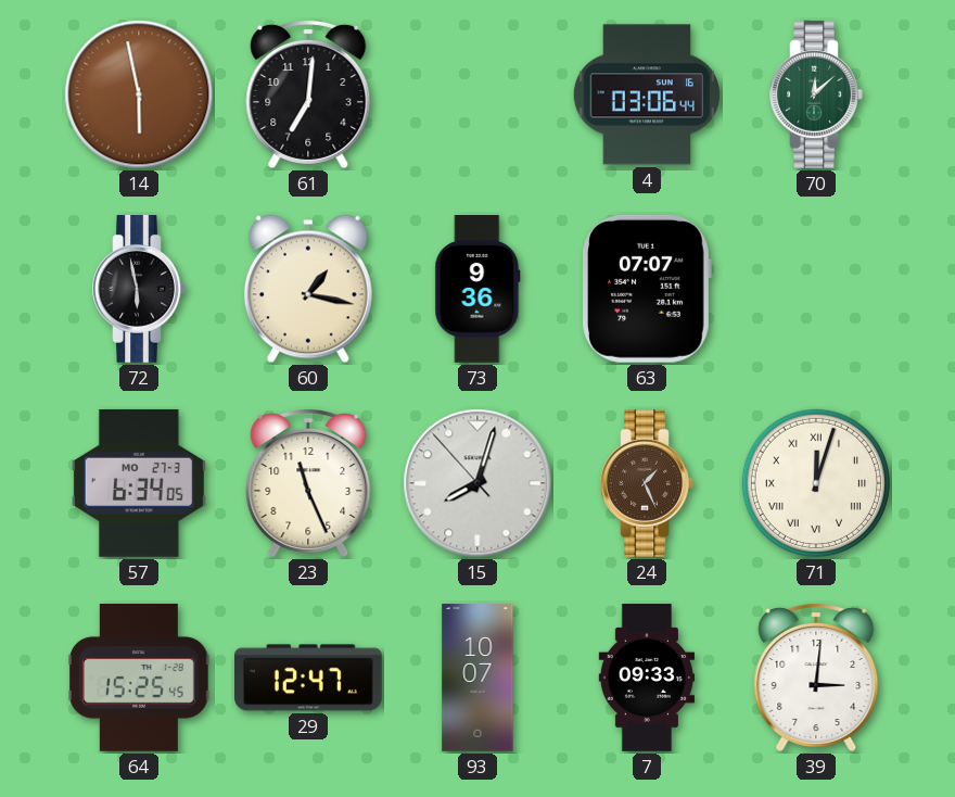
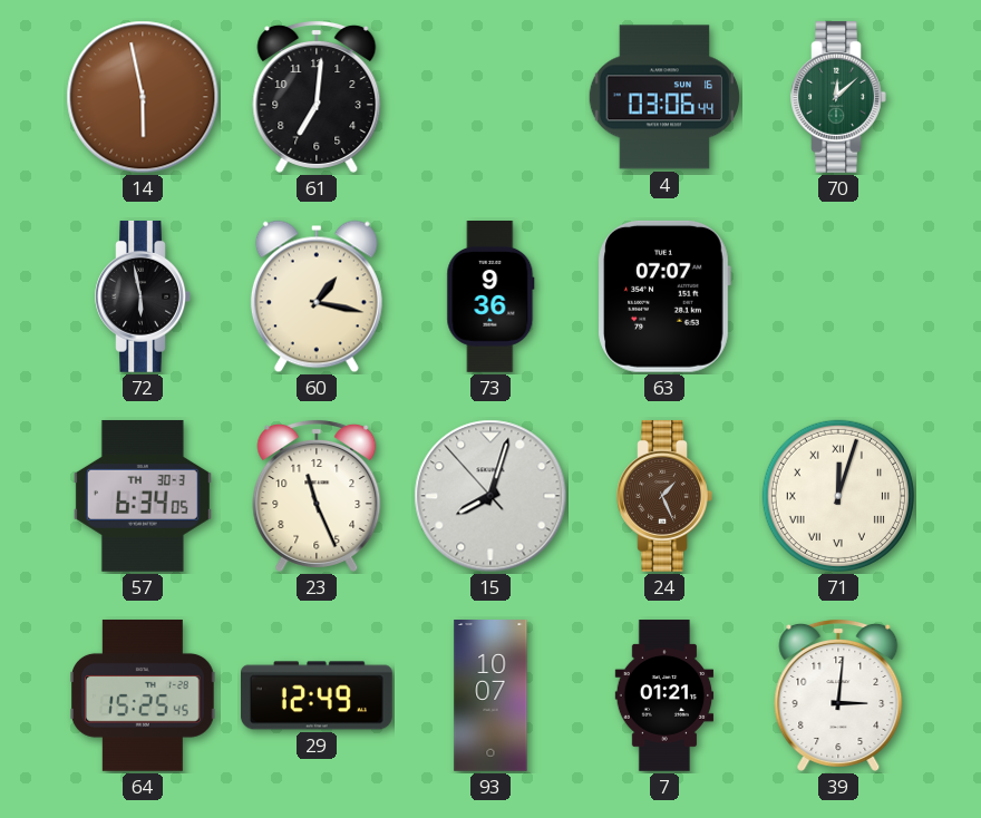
57 date: MO 27-3 -> TH 30-3
29: 12:47 -> 12:49
7: 09:33 -> 01:21
